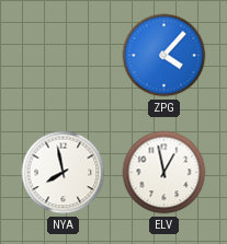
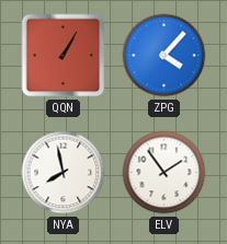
QQN: none -> 1:05
ELV: 12:58 -> 1:54
